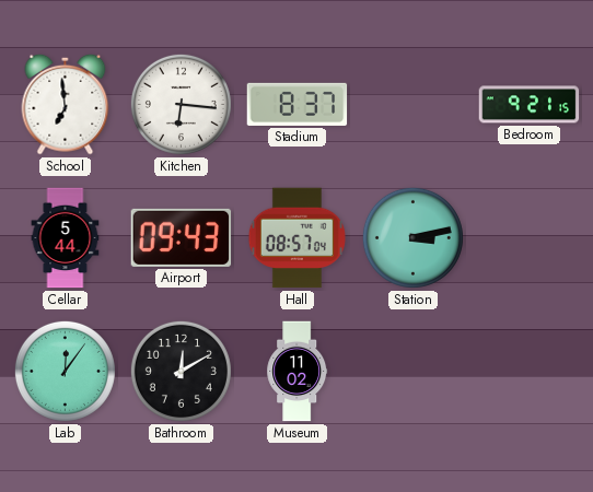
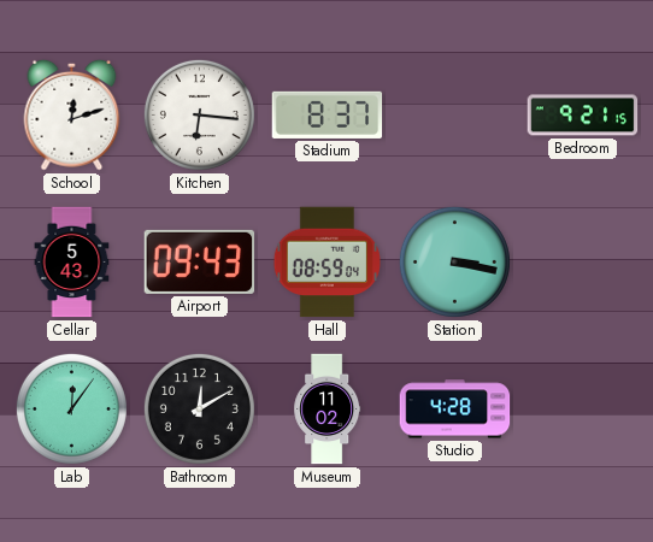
School: 6:59 -> 12:12
Cellar: 5:44 -> 5:43
Hall: 08:57 -> 08:59
Station: 3:13 -> 3:17
Studio: none -> 4:28
